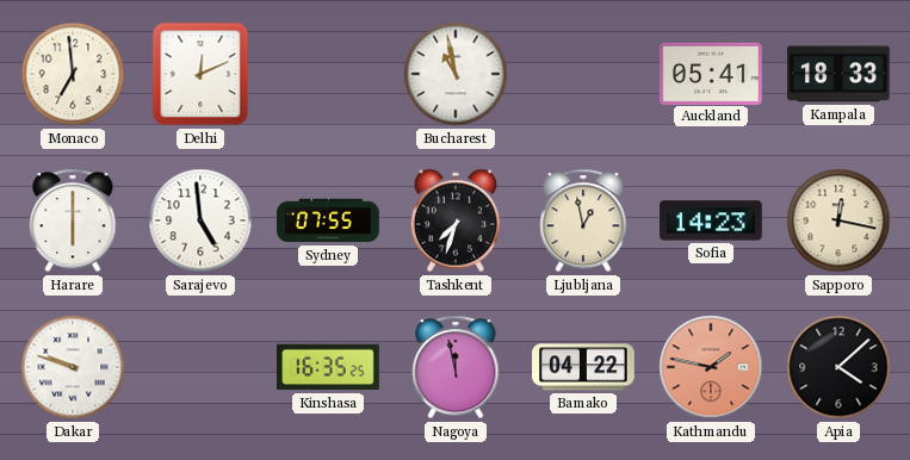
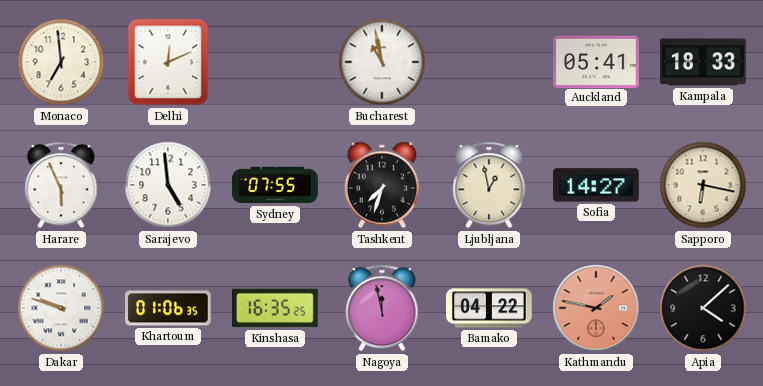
Harare: 6:00 -> 5:56
Sofia: 14:23 -> 14:27
Sapporo: 12:17 -> 6:17
Khartoum: none -> 01:06
